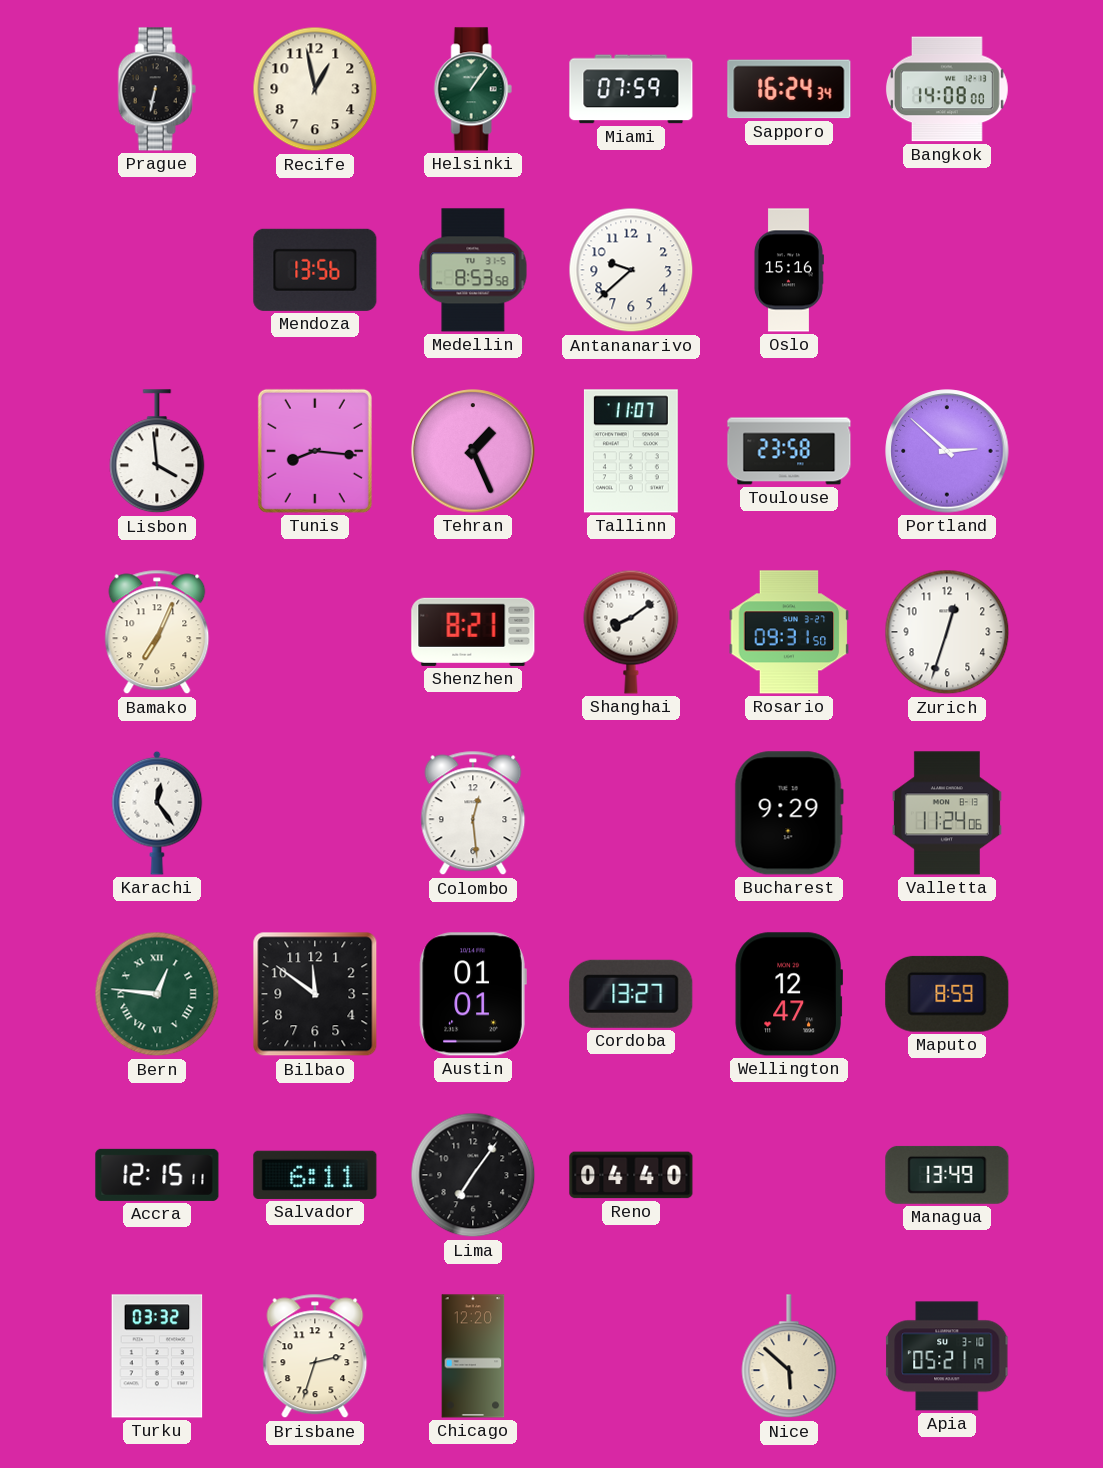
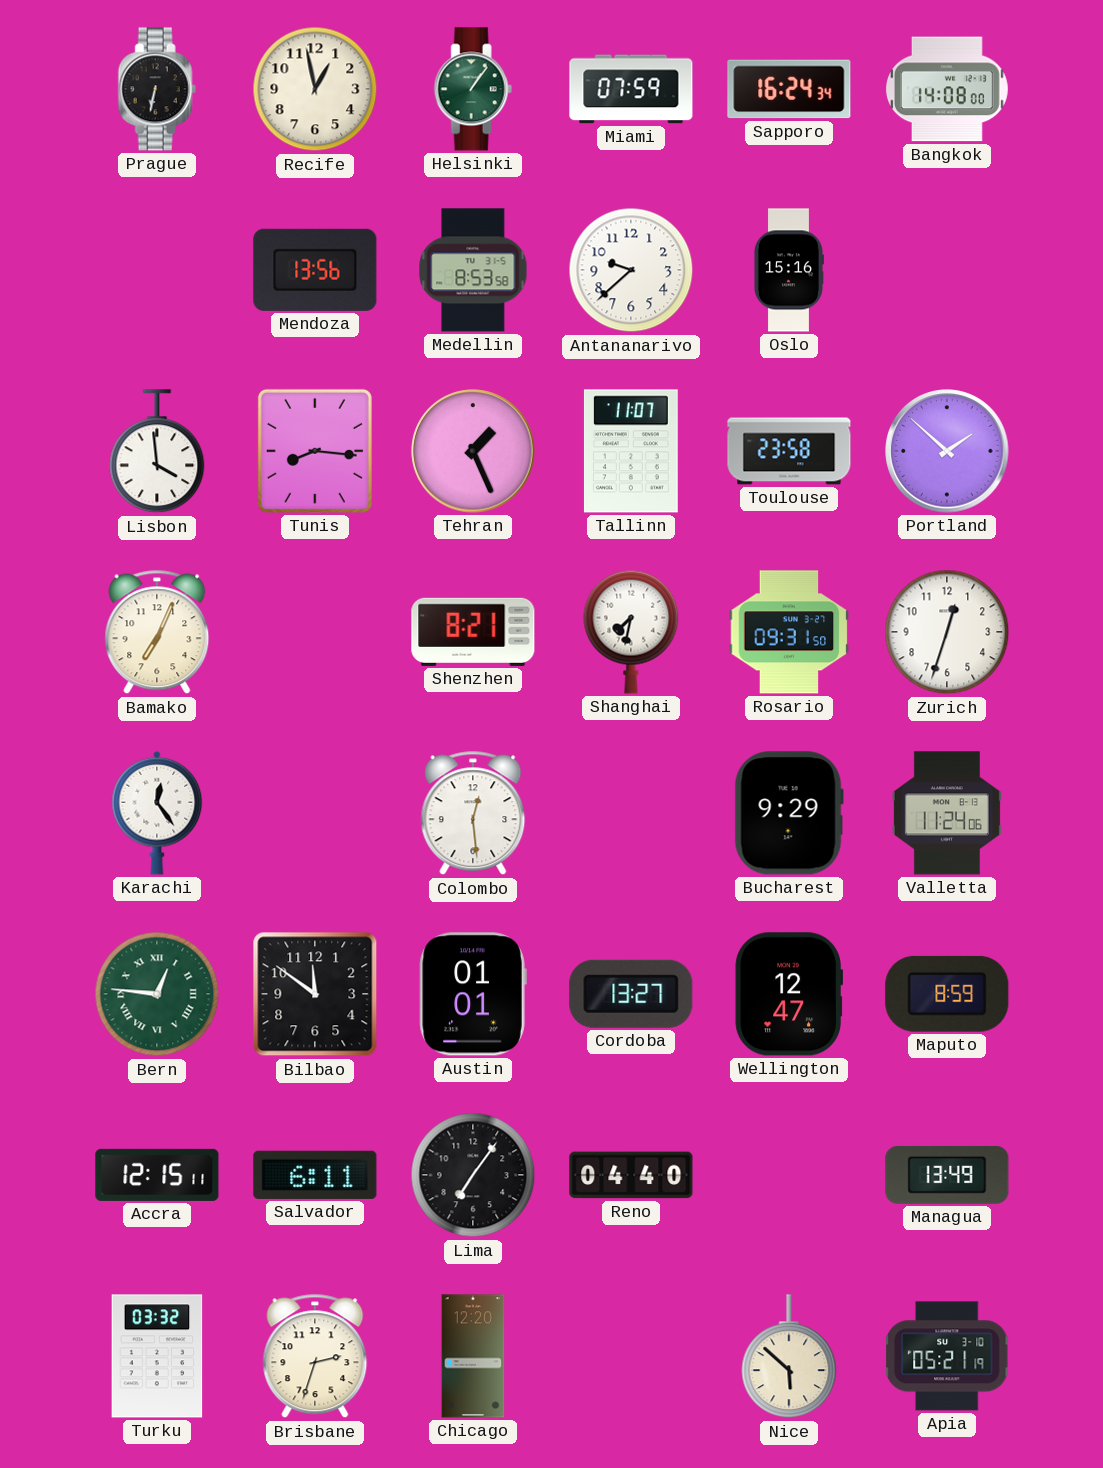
Portland: 2:52 -> 1:52
Shanghai: 8:09 -> 7:32
